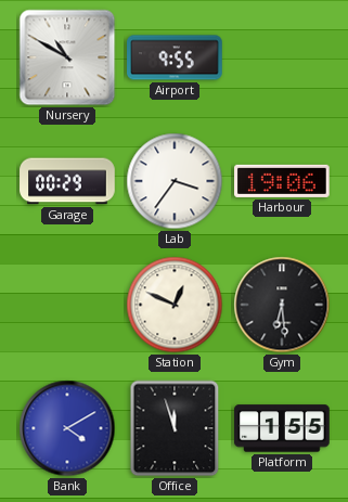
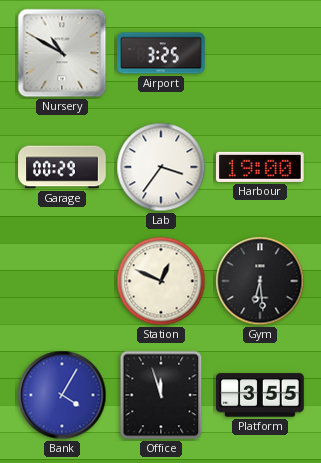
Airport: 9:55 -> 3:25
Harbour: 19:06 -> 19:00
Bank: 4:10 -> 4:05
Platform: 1:55 -> 3:55
